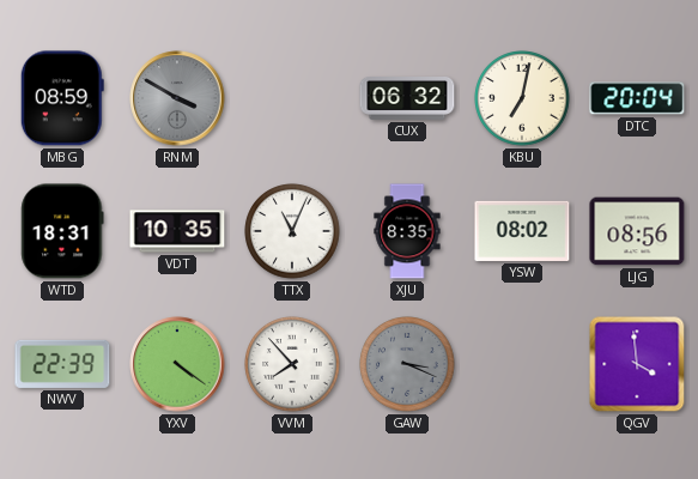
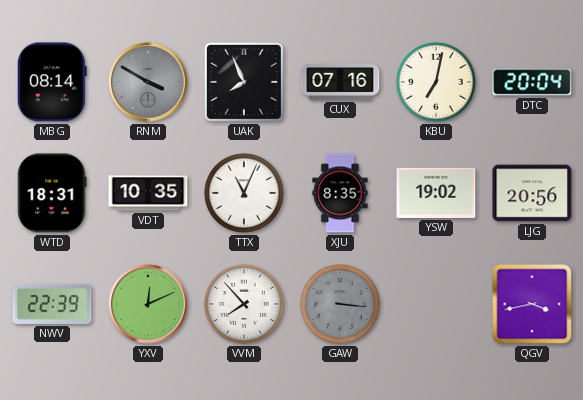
MBG: 08:59 -> 08:14
UAK: none -> 7:56
CUX: 06:32 -> 07:16
YSW: 08:02 -> 19:02
LJG: 08:56 -> 20:56
YXV: 4:21 -> 12:11
GAW: 3:19 -> 3:16
QGV: 3:59 -> 3:43
